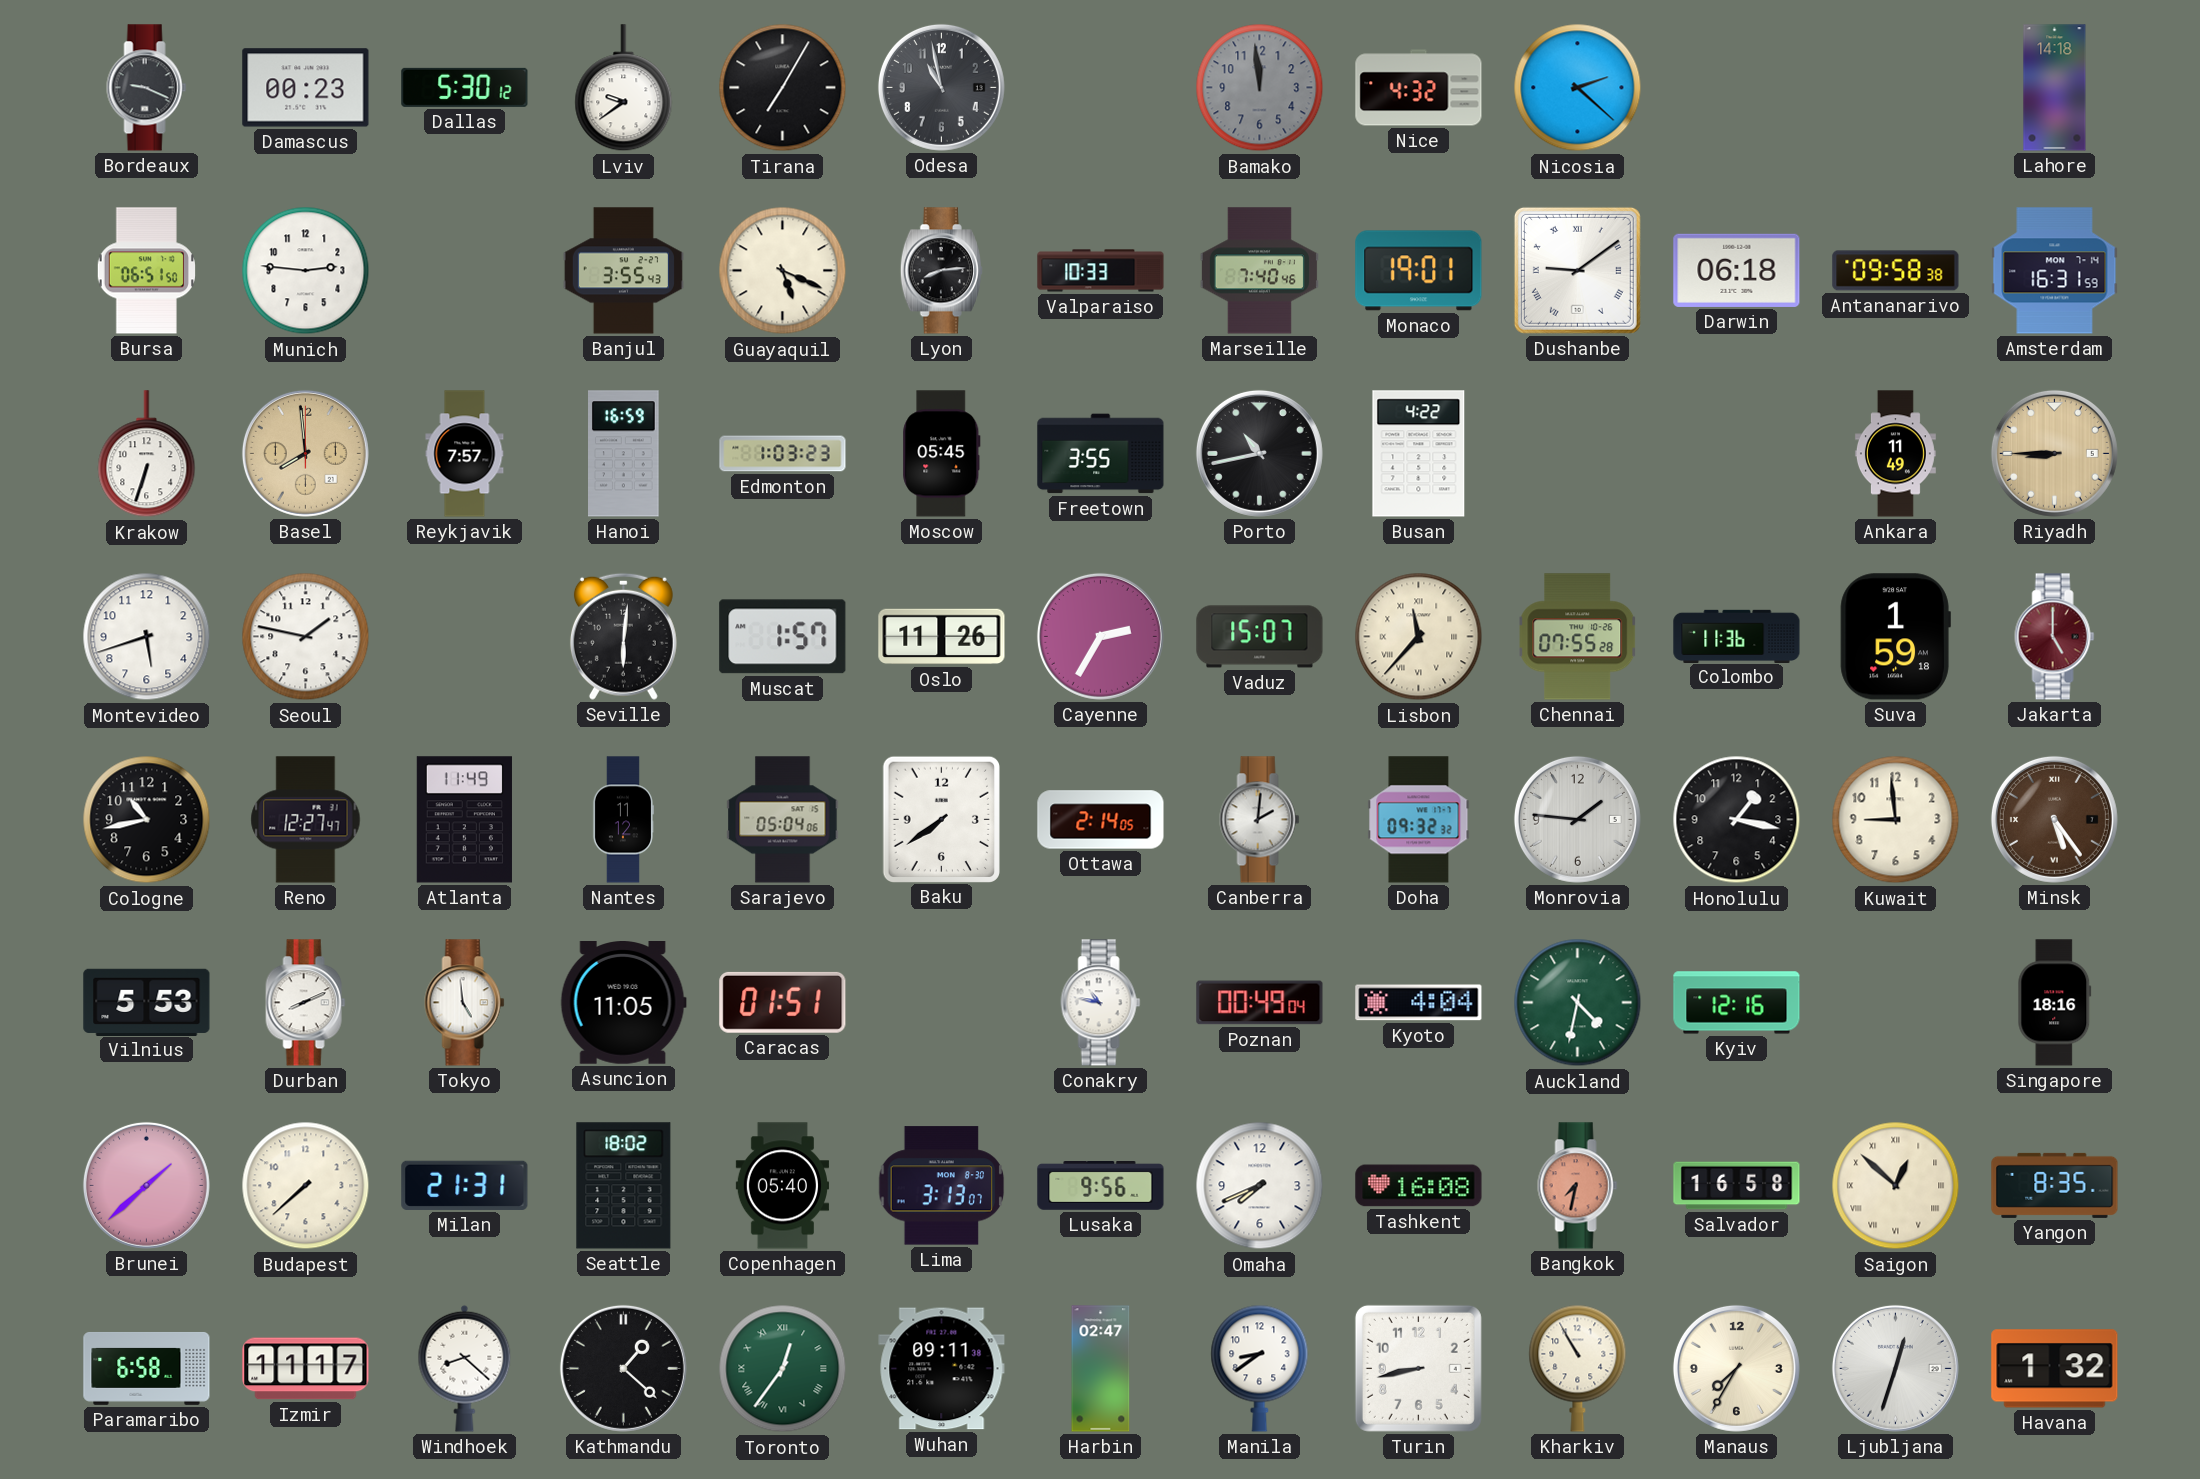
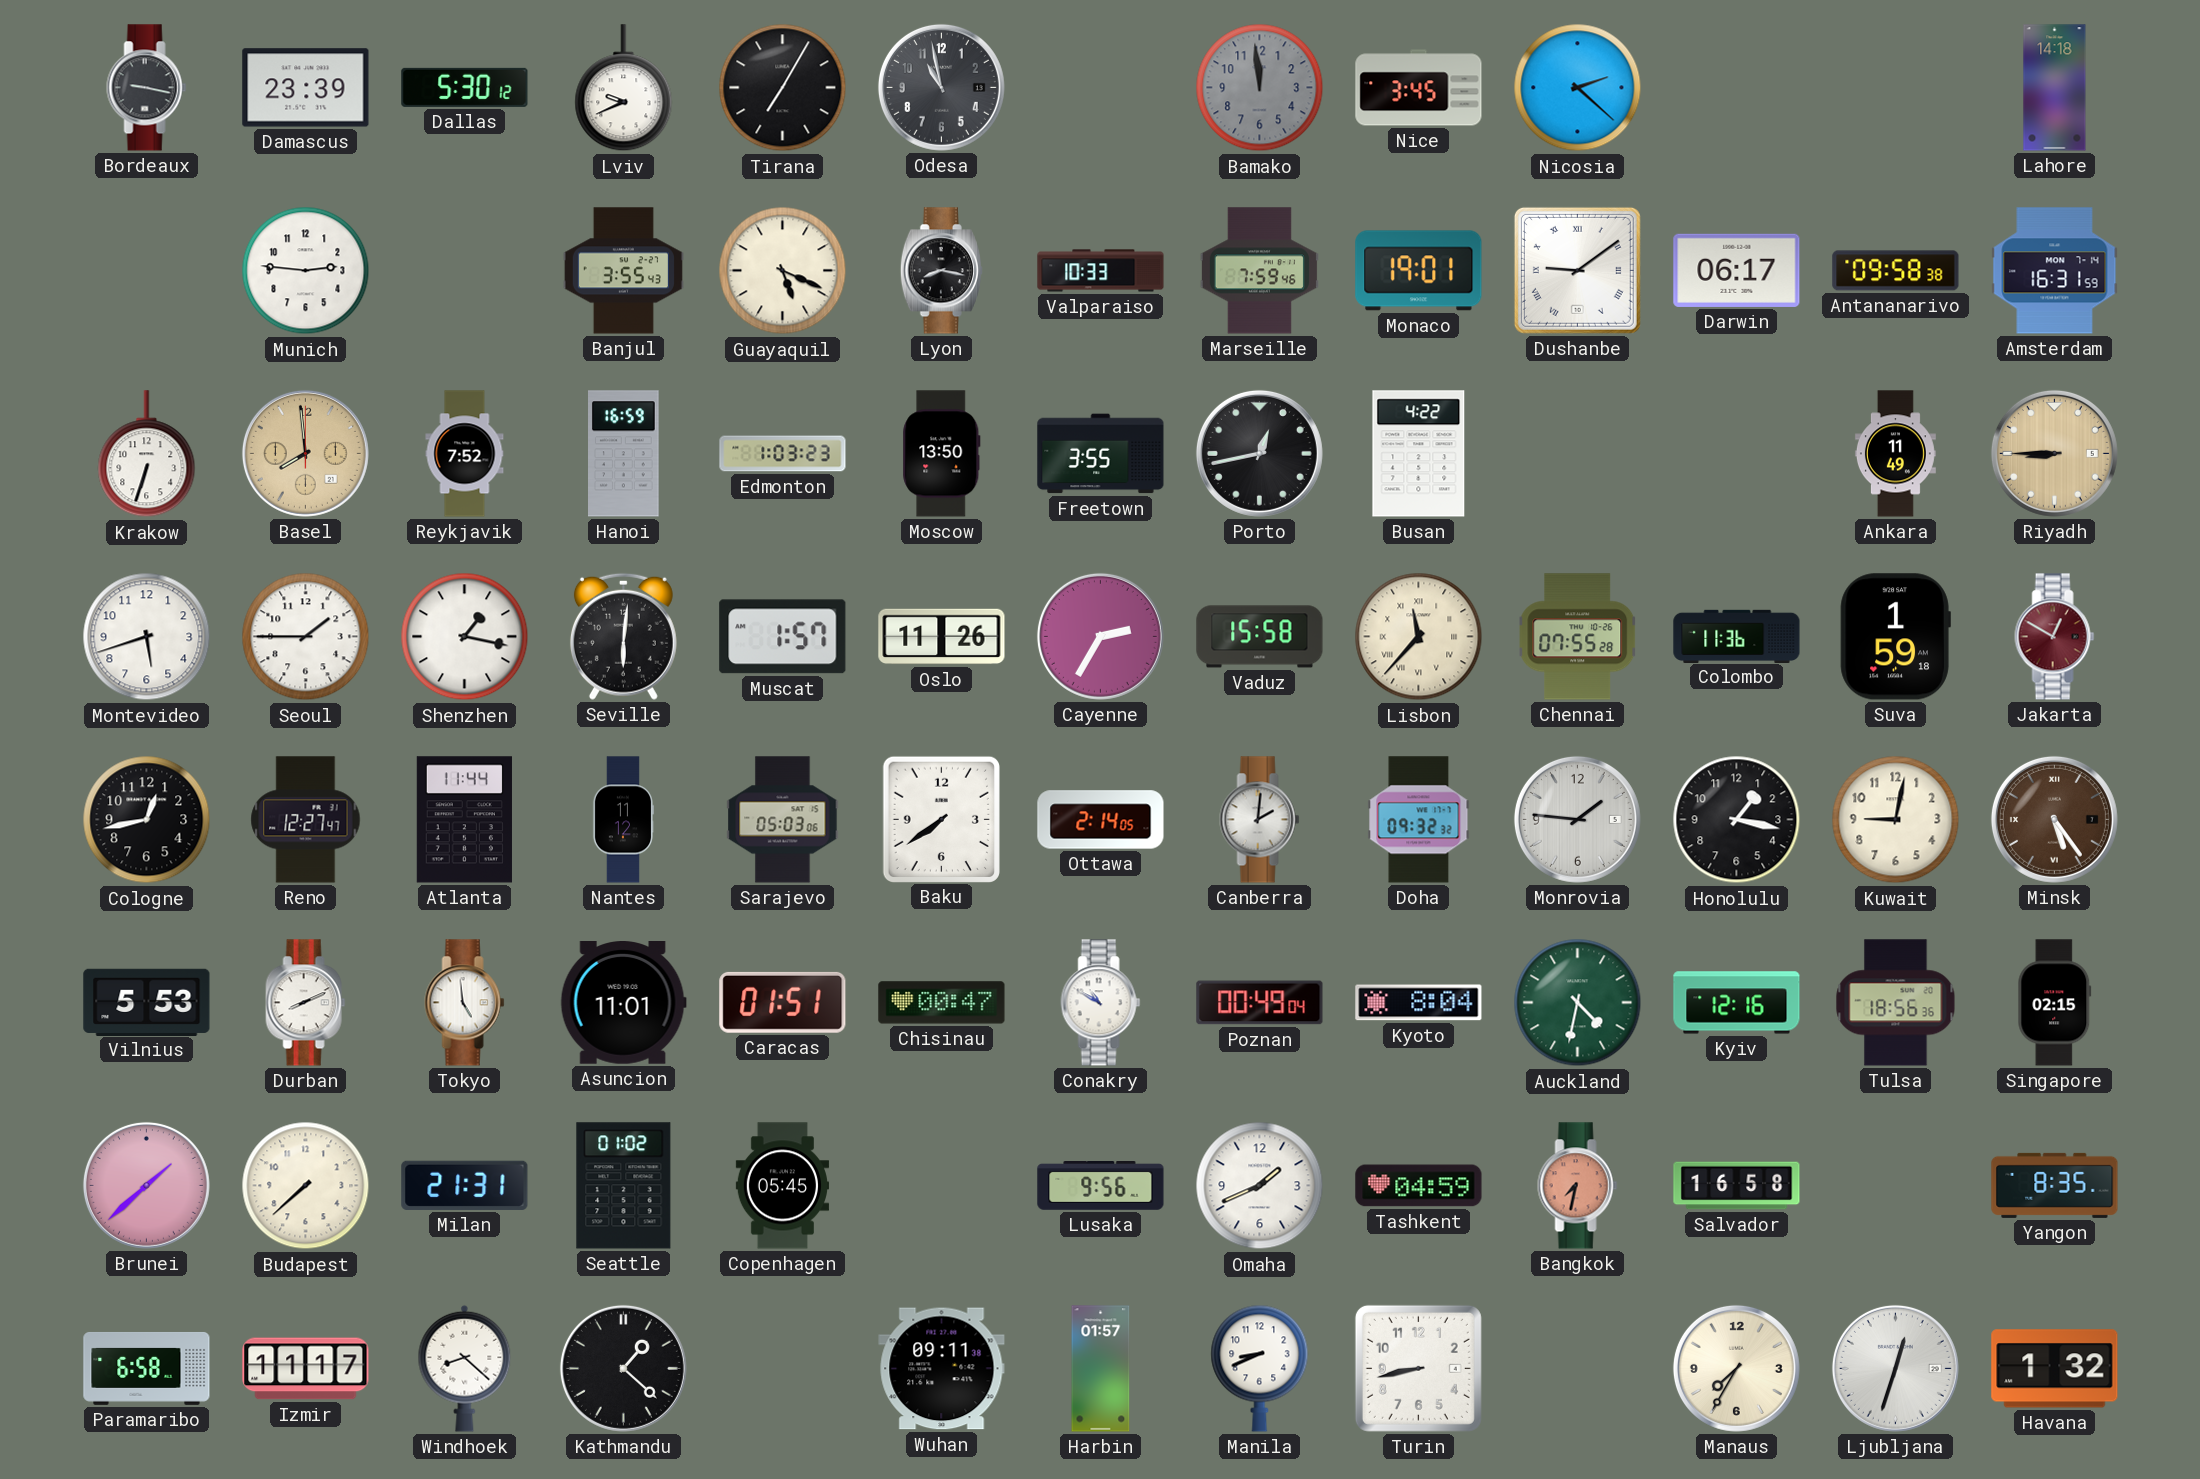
Bordeaux: 9:19 -> 9:17
Damascus: 00:23 -> 23:39
Lviv: 9:39 -> 9:41
Nice: 4:32 -> 3:45
Bursa: 06:51 -> none
Lyon: 8:14 -> 8:17
Marseille: 7:40 -> 7:59
Darwin: 06:18 -> 06:17
Reykjavik: 7:57 -> 7:52
Moscow: 05:45 -> 13:50
Porto: 10:43 -> 12:43
Seoul: 1:47 -> 1:45
Shenzhen: none -> 1:17
Vaduz: 15:07 -> 15:58
Jakarta: 5:00 -> 12:50
Cologne: 10:43 -> 12:43
Atlanta: 11:49 -> 11:44
Sarajevo: 05:04 -> 05:03
Kuwait: 8:59 -> 9:02
Asuncion: 11:05 -> 11:01
Chisinau: none -> 00:47
Conakry: 10:47 -> 10:50
Kyoto: 4:04 -> 8:04
Tulsa: none -> 18:56
Singapore: 18:16 -> 02:15
Seattle: 18:02 -> 01:02
Copenhagen: 05:40 -> 05:45
Lima: 3:13 -> none
Omaha: 7:41 -> 1:41
Tashkent: 16:08 -> 04:59
Saigon: 12:52 -> none
Toronto: 12:36 -> none
Harbin: 02:47 -> 01:57
Manila: 8:39 -> 8:41
Kharkiv: 10:55 -> none
